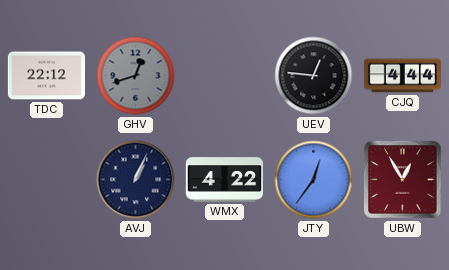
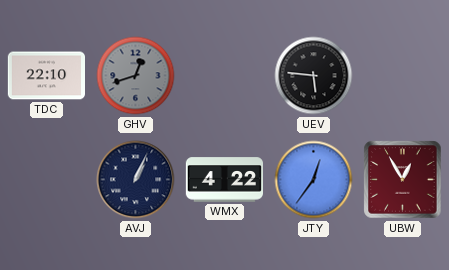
TDC: 22:12 -> 22:10
UEV: 12:46 -> 5:46
CJQ: 4:44 -> none
